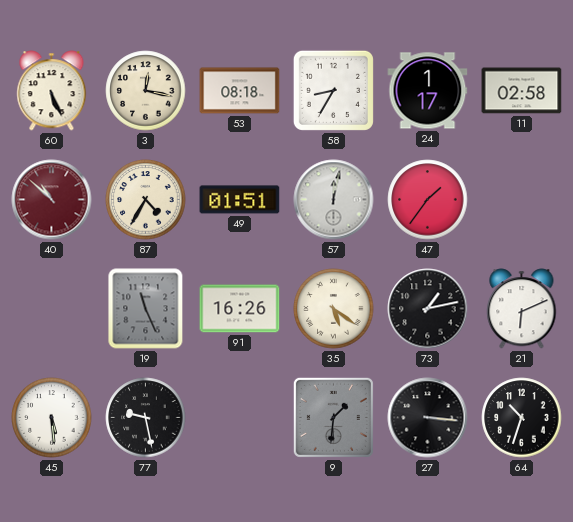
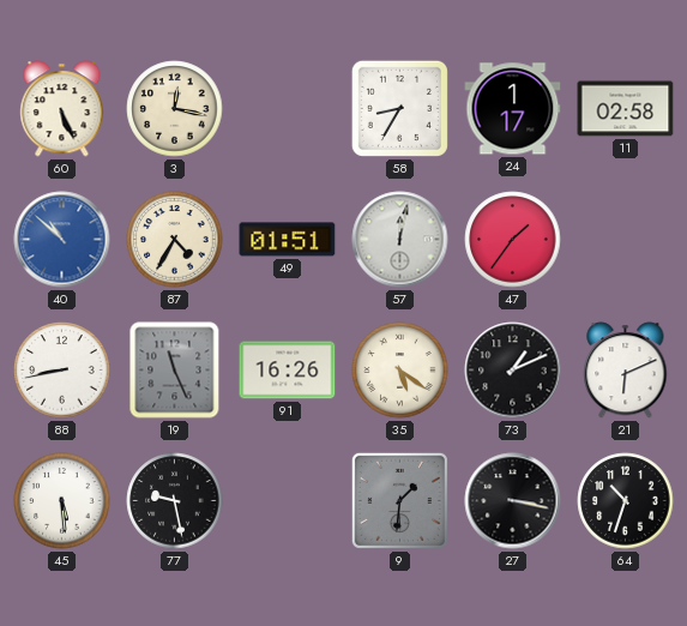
53: 08:18 -> none
40 dial: burgundy -> blue
88: none -> 8:43
73: 1:13 -> 1:11
27: 3:16 -> 3:17
